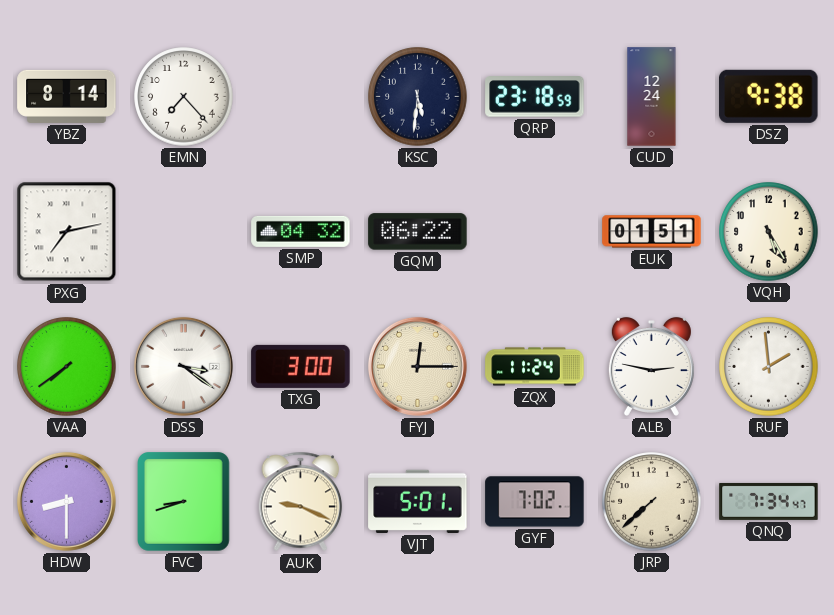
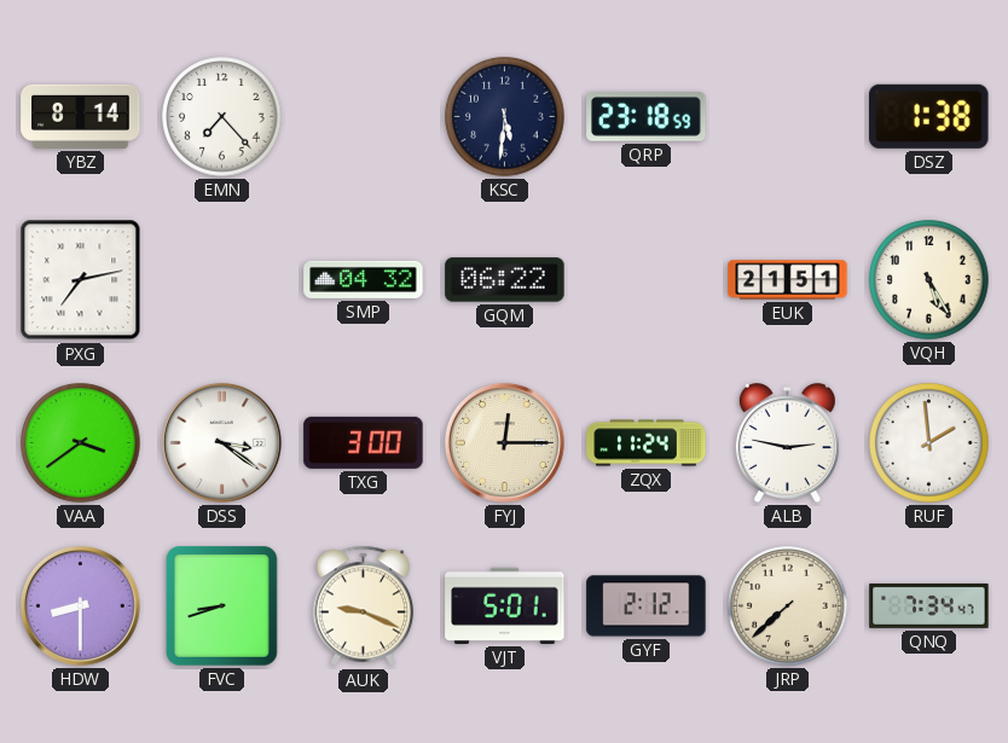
CUD: 12:24 -> none
DSZ: 9:38 -> 1:38
EUK: 01:51 -> 21:51
VAA: 7:39 -> 3:39
GYF: 7:02 -> 2:12
